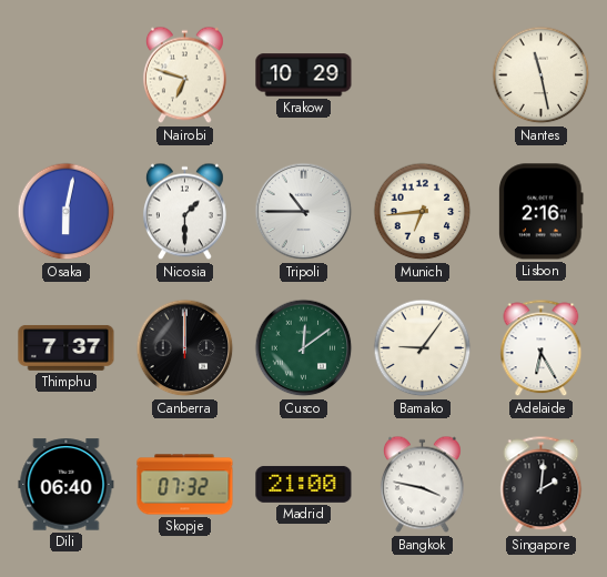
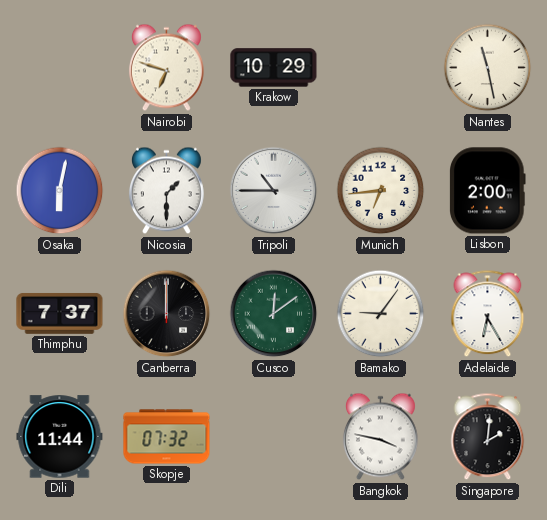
Lisbon: 2:16 -> 2:00
Dili: 06:40 -> 11:44
Madrid: 21:00 -> none
